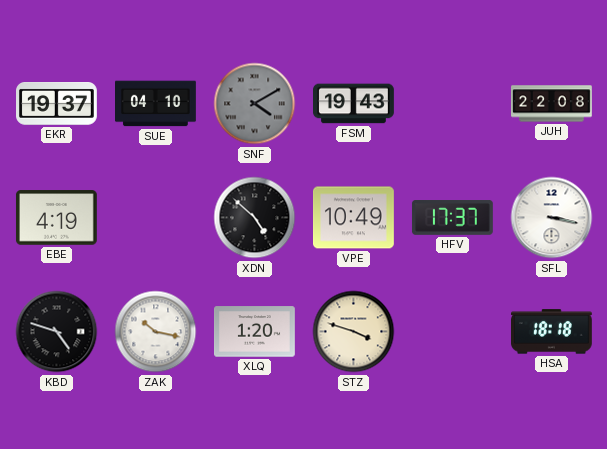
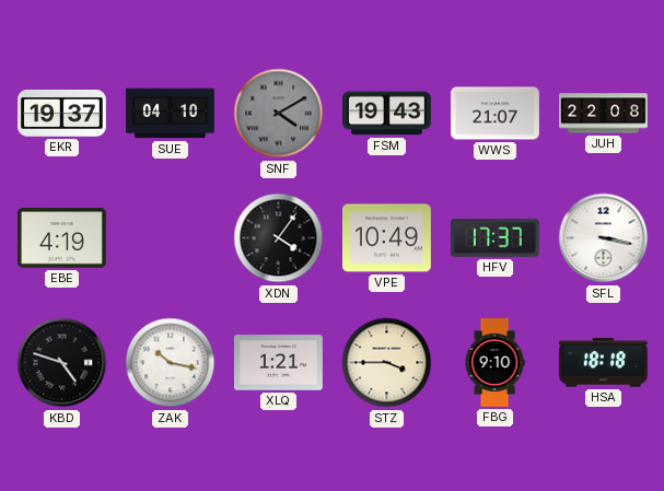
WWS: none -> 21:07
XDN: 4:52 -> 4:06
XLQ: 1:20 -> 1:21
STZ: 3:48 -> 3:45
FBG: none -> 9:10
